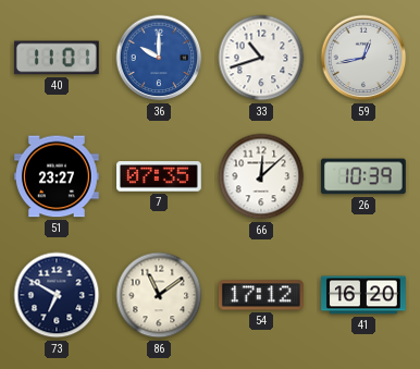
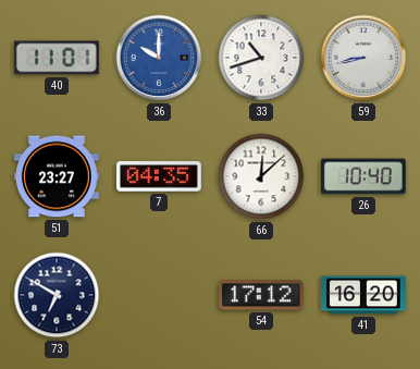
59: 12:43 -> 8:43
7: 07:35 -> 04:35
26: 10:39 -> 10:40
86: 11:09 -> none
